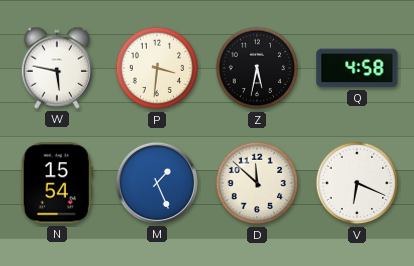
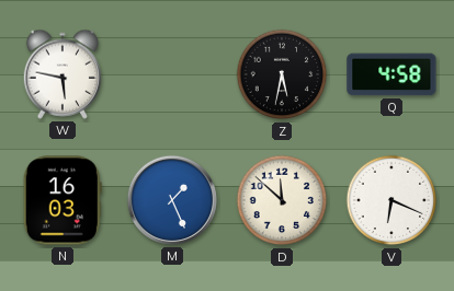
P: 3:31 -> none
N: 15:54 -> 16:03
